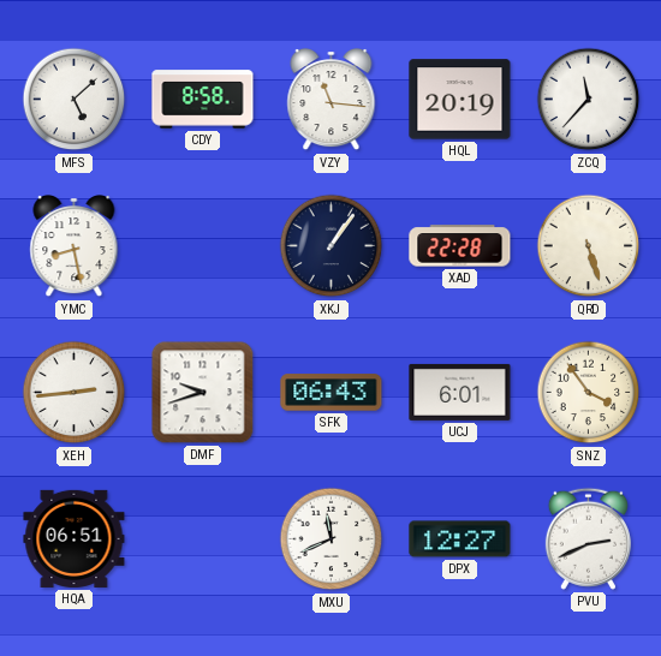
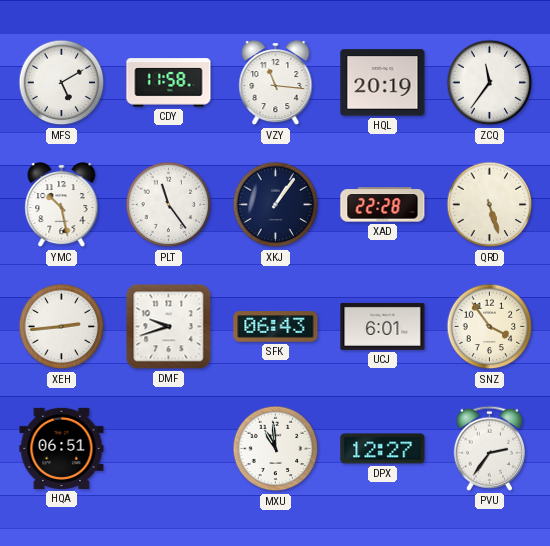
MFS: 5:08 -> 5:10
CDY: 8:58 -> 11:58
ZCQ: 11:37 -> 11:36
YMC: 8:28 -> 10:28
PLT: none -> 11:24
MXU: 11:41 -> 10:59
PVU: 2:41 -> 2:36
